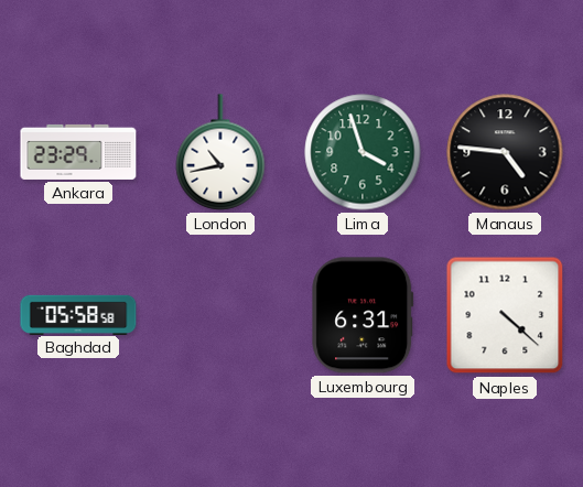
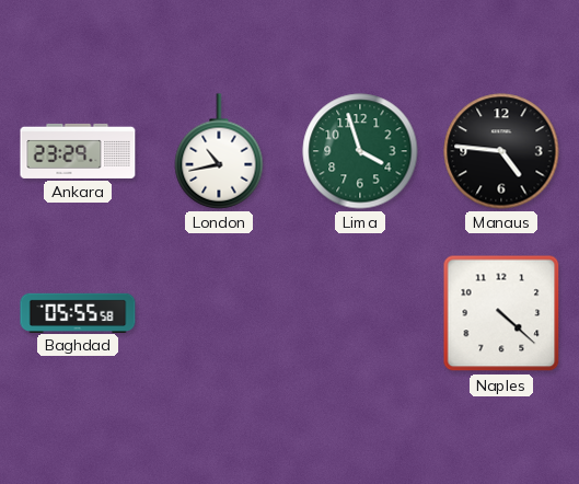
Baghdad: 05:58 -> 05:55
Luxembourg: 6:31 -> none
